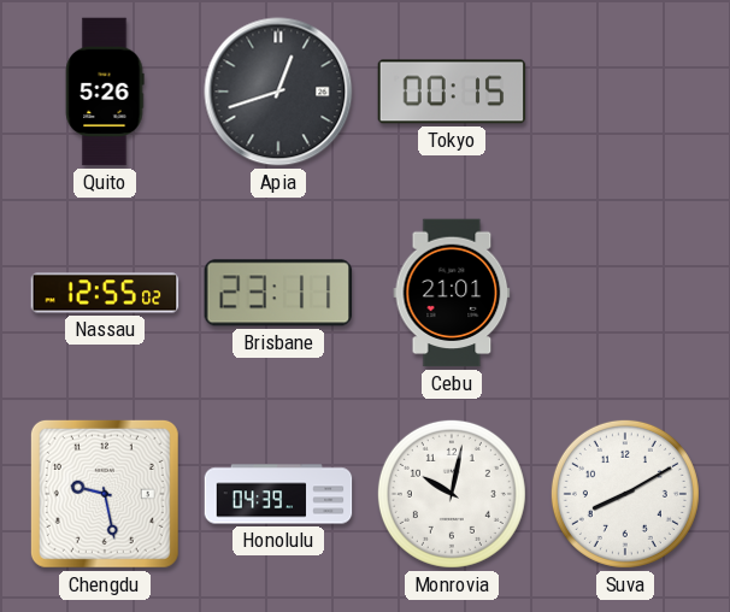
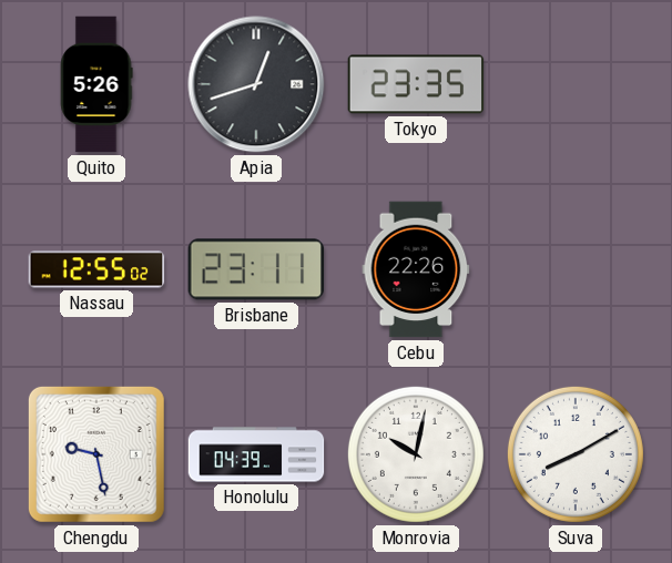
Tokyo: 00:15 -> 23:35
Cebu: 21:01 -> 22:26
